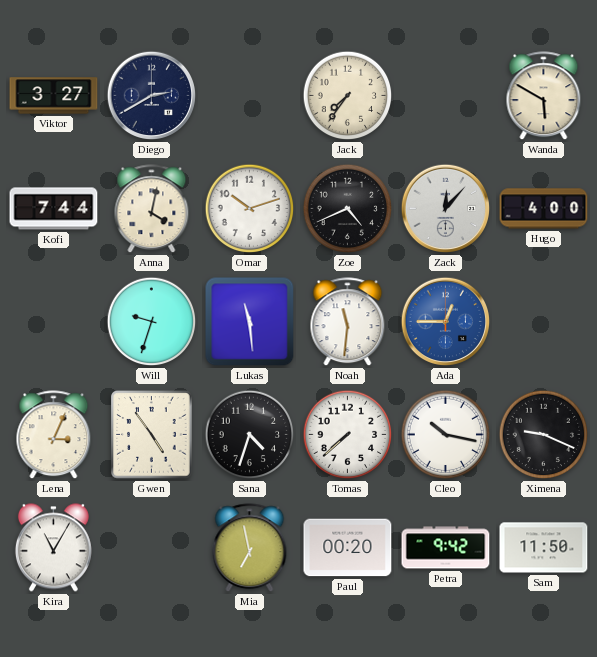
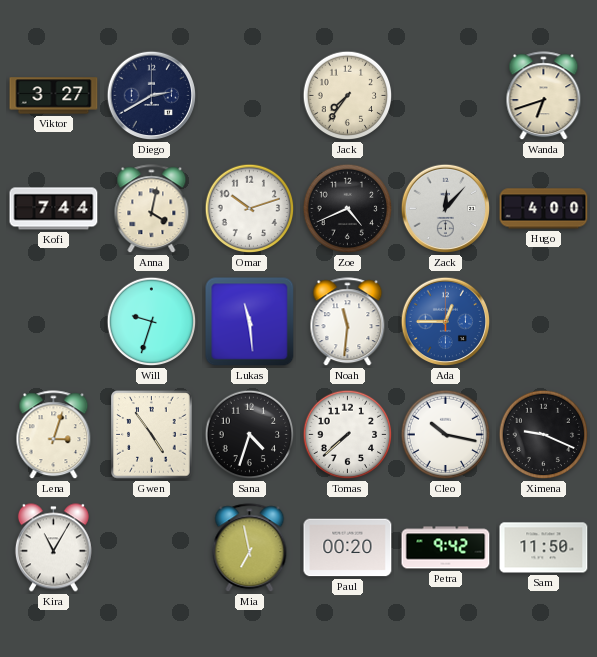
Wanda: 5:50 -> 6:42
Lena: 3:04 -> 3:03
